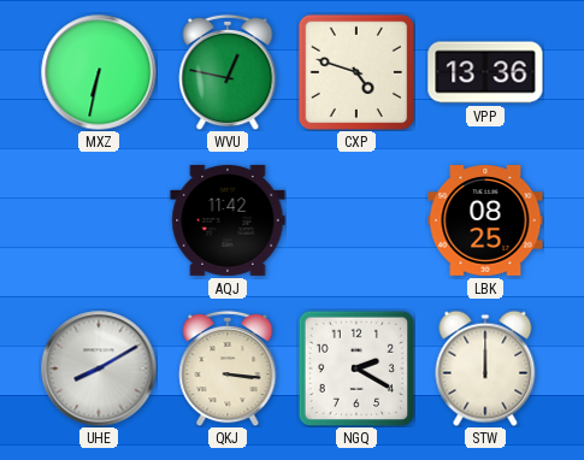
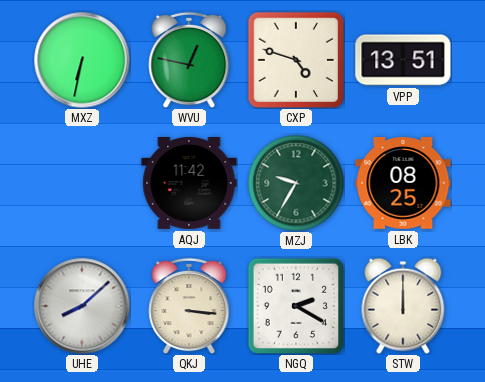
VPP: 13:36 -> 13:51
MZJ: none -> 9:35
UHE: 8:10 -> 8:08
